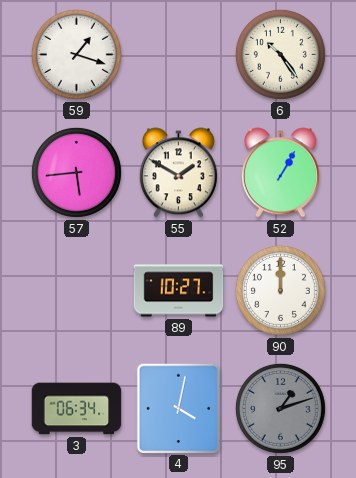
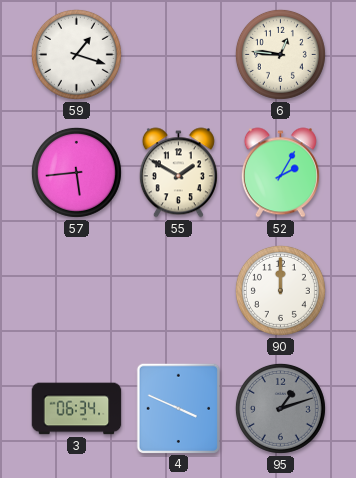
6: 10:24 -> 12:46
52: 1:05 -> 2:05
89: 10:27 -> none
4: 4:02 -> 3:49
